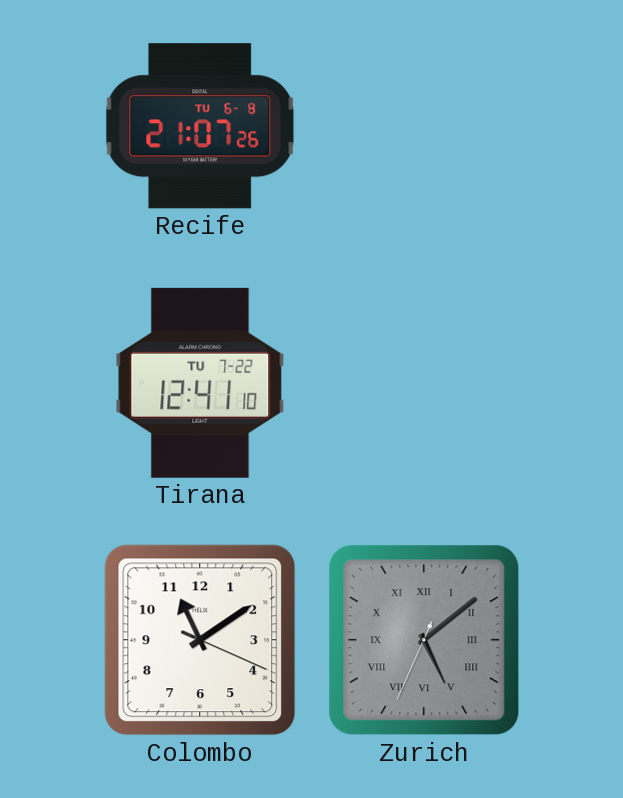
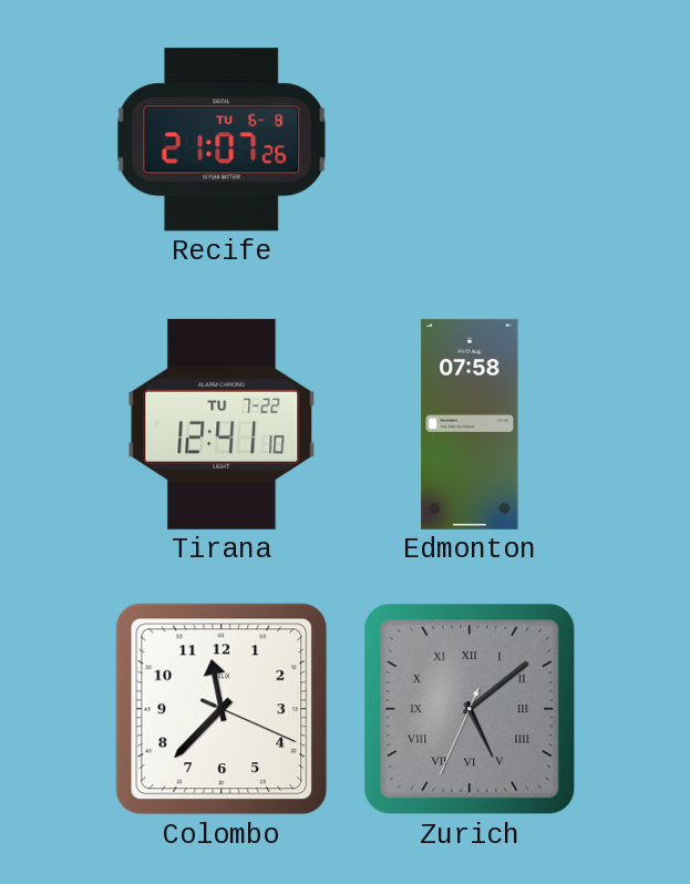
Edmonton: none -> 07:58
Colombo: 11:09 -> 11:37
